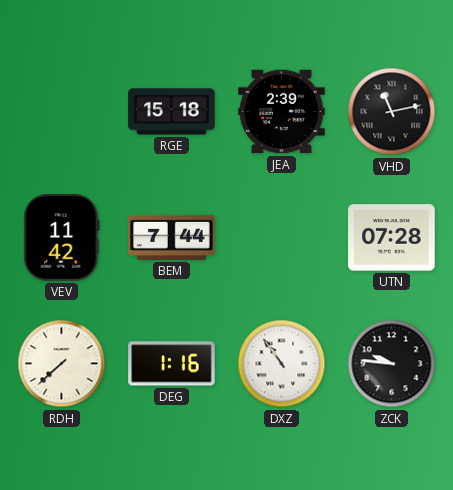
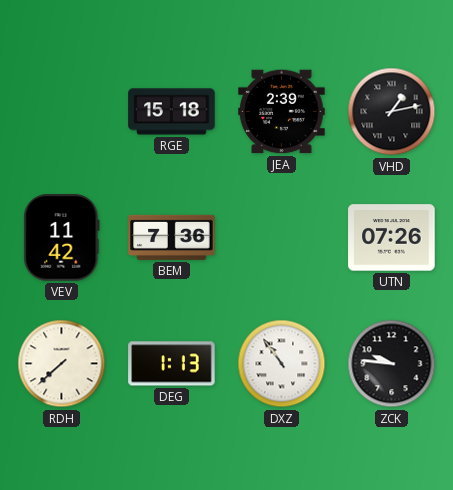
VHD: 11:13 -> 1:13
BEM: 7:44 -> 7:36
UTN: 07:28 -> 07:26
DEG: 1:16 -> 1:13
